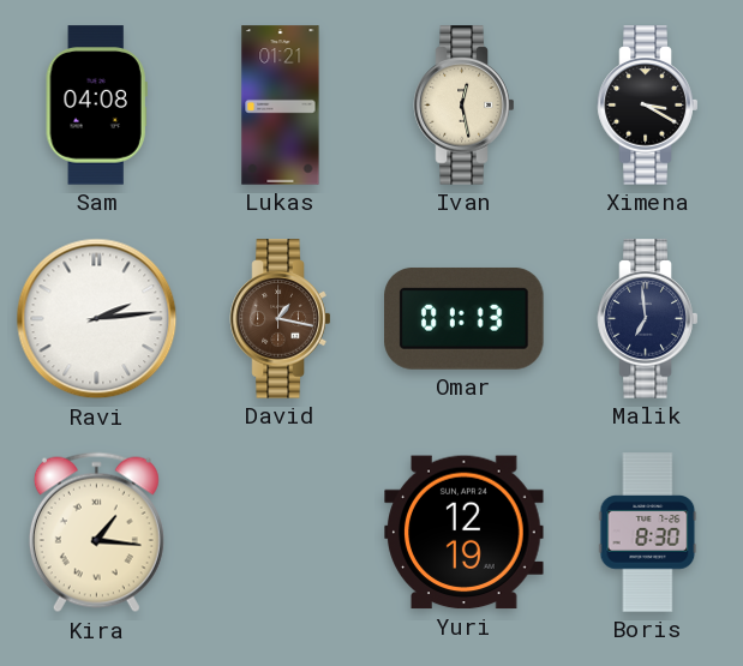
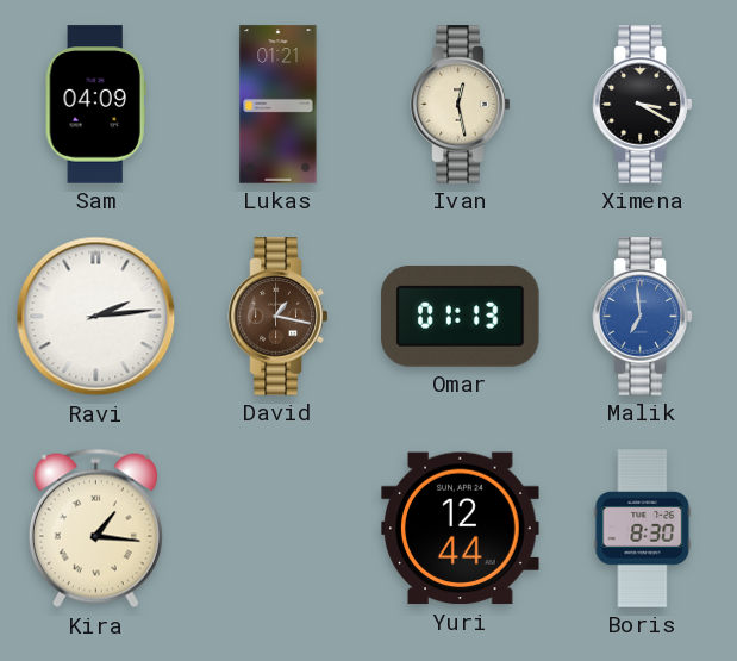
Sam: 04:08 -> 04:09
Malik dial: navy -> blue
Yuri: 12:19 -> 12:44
